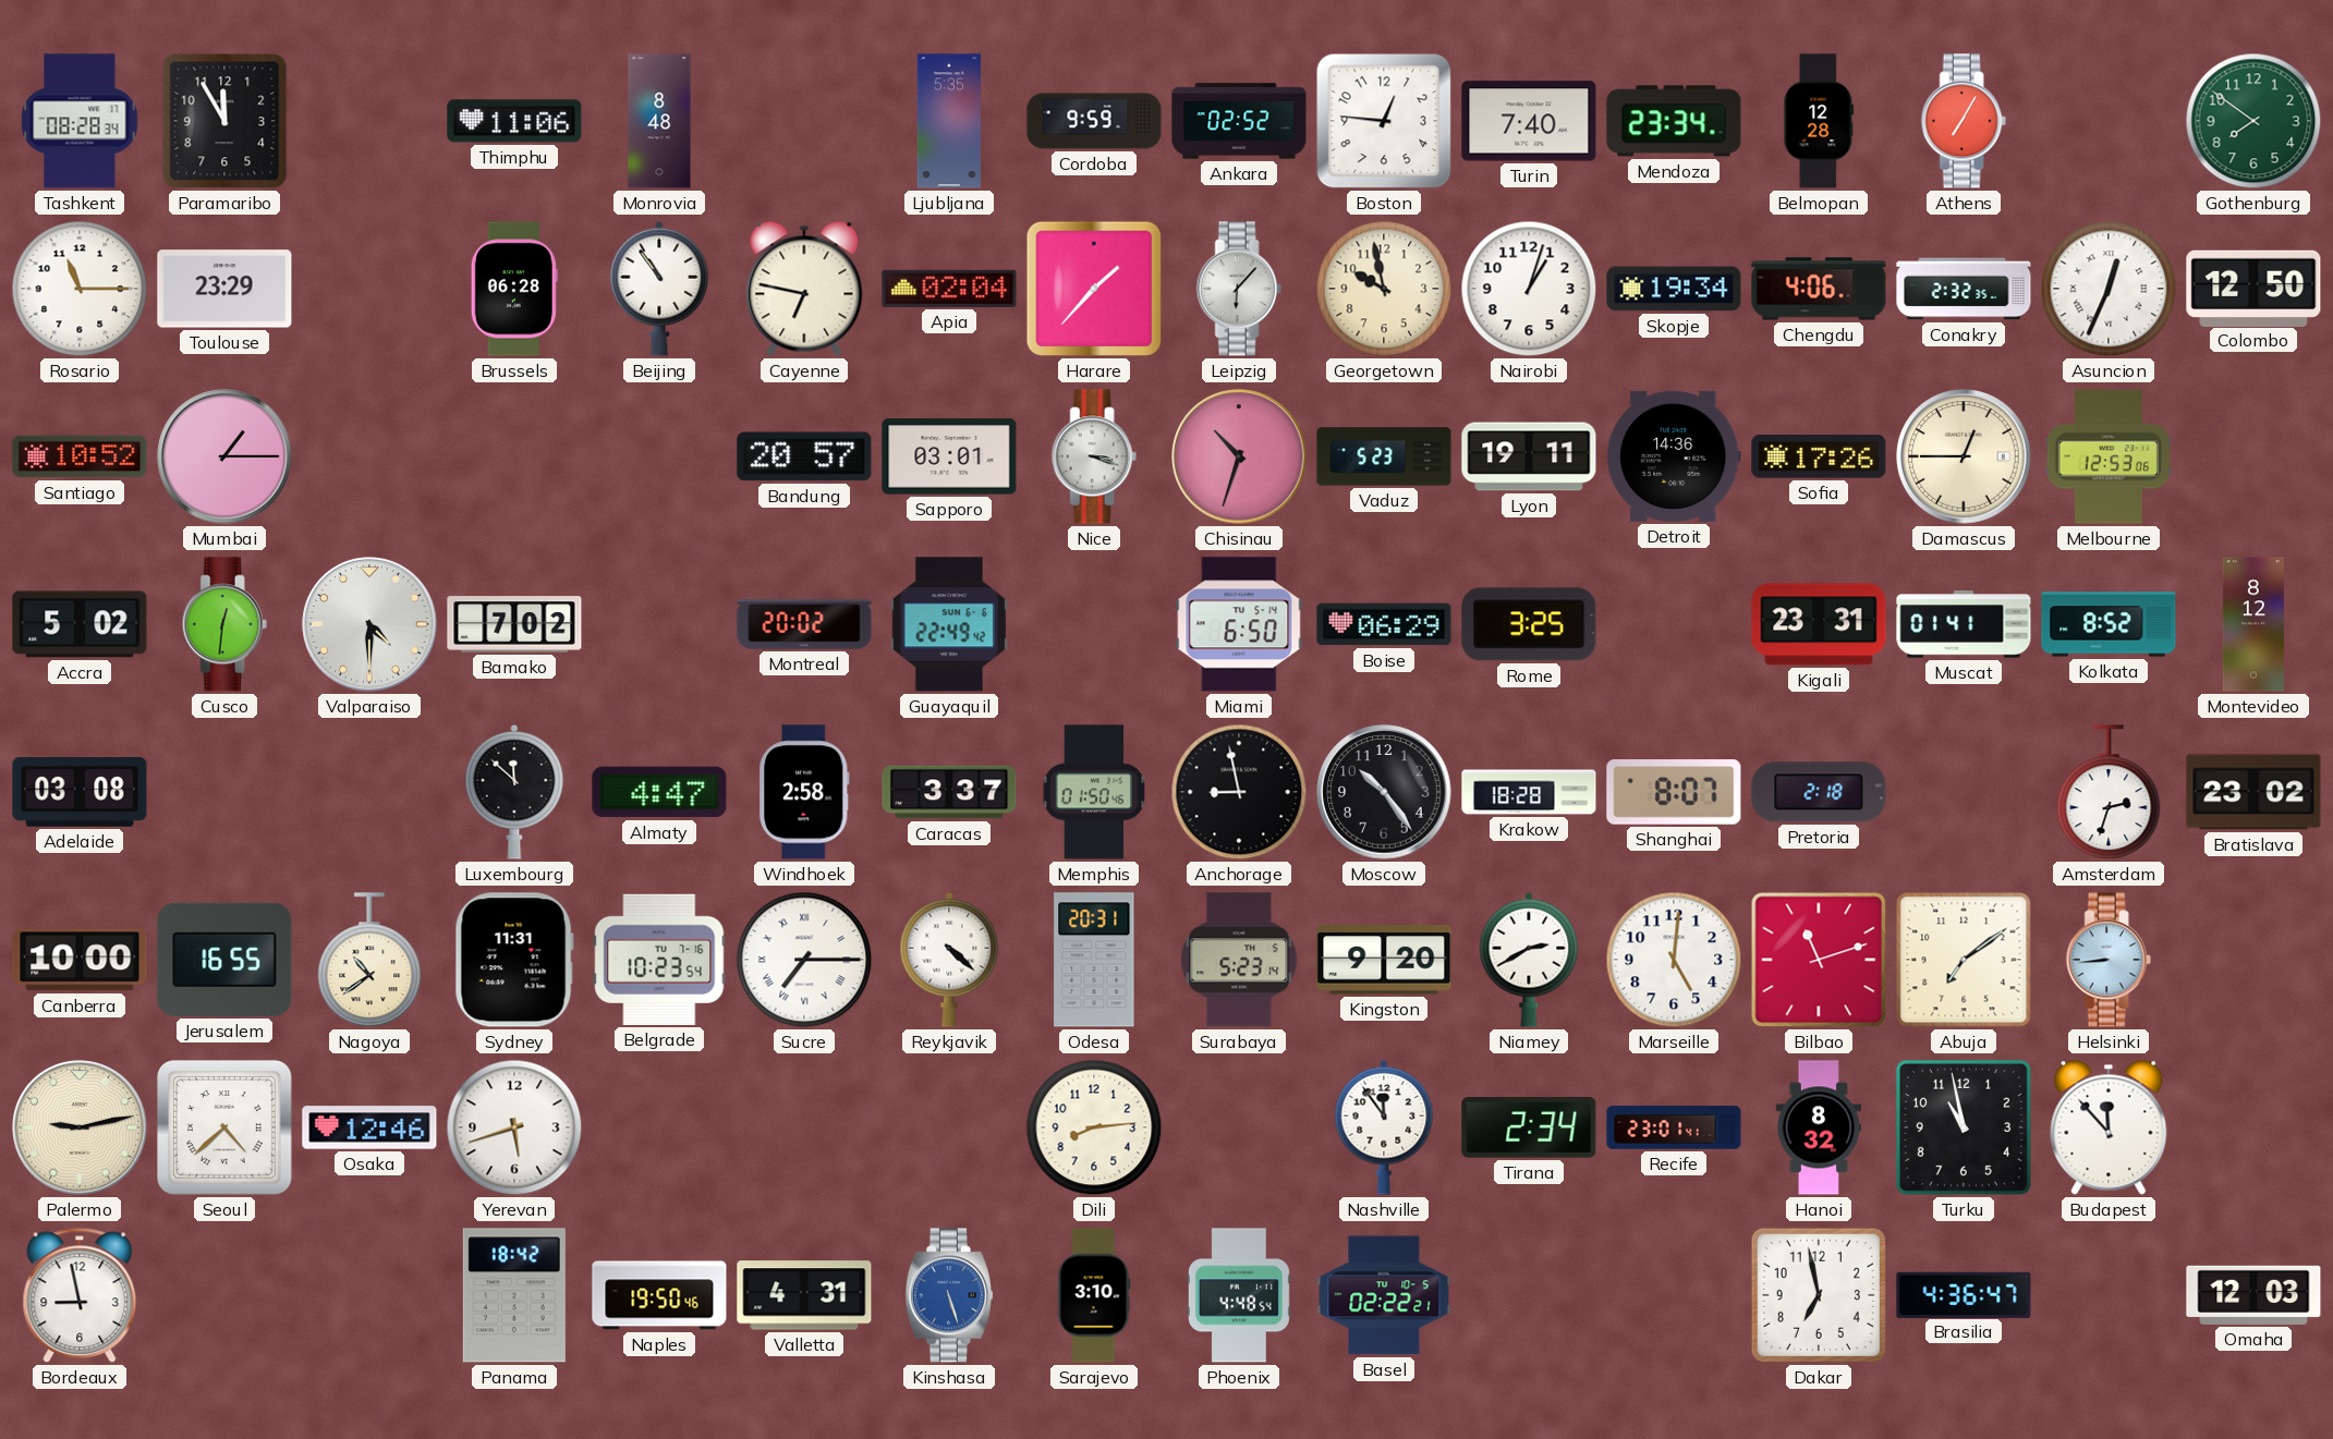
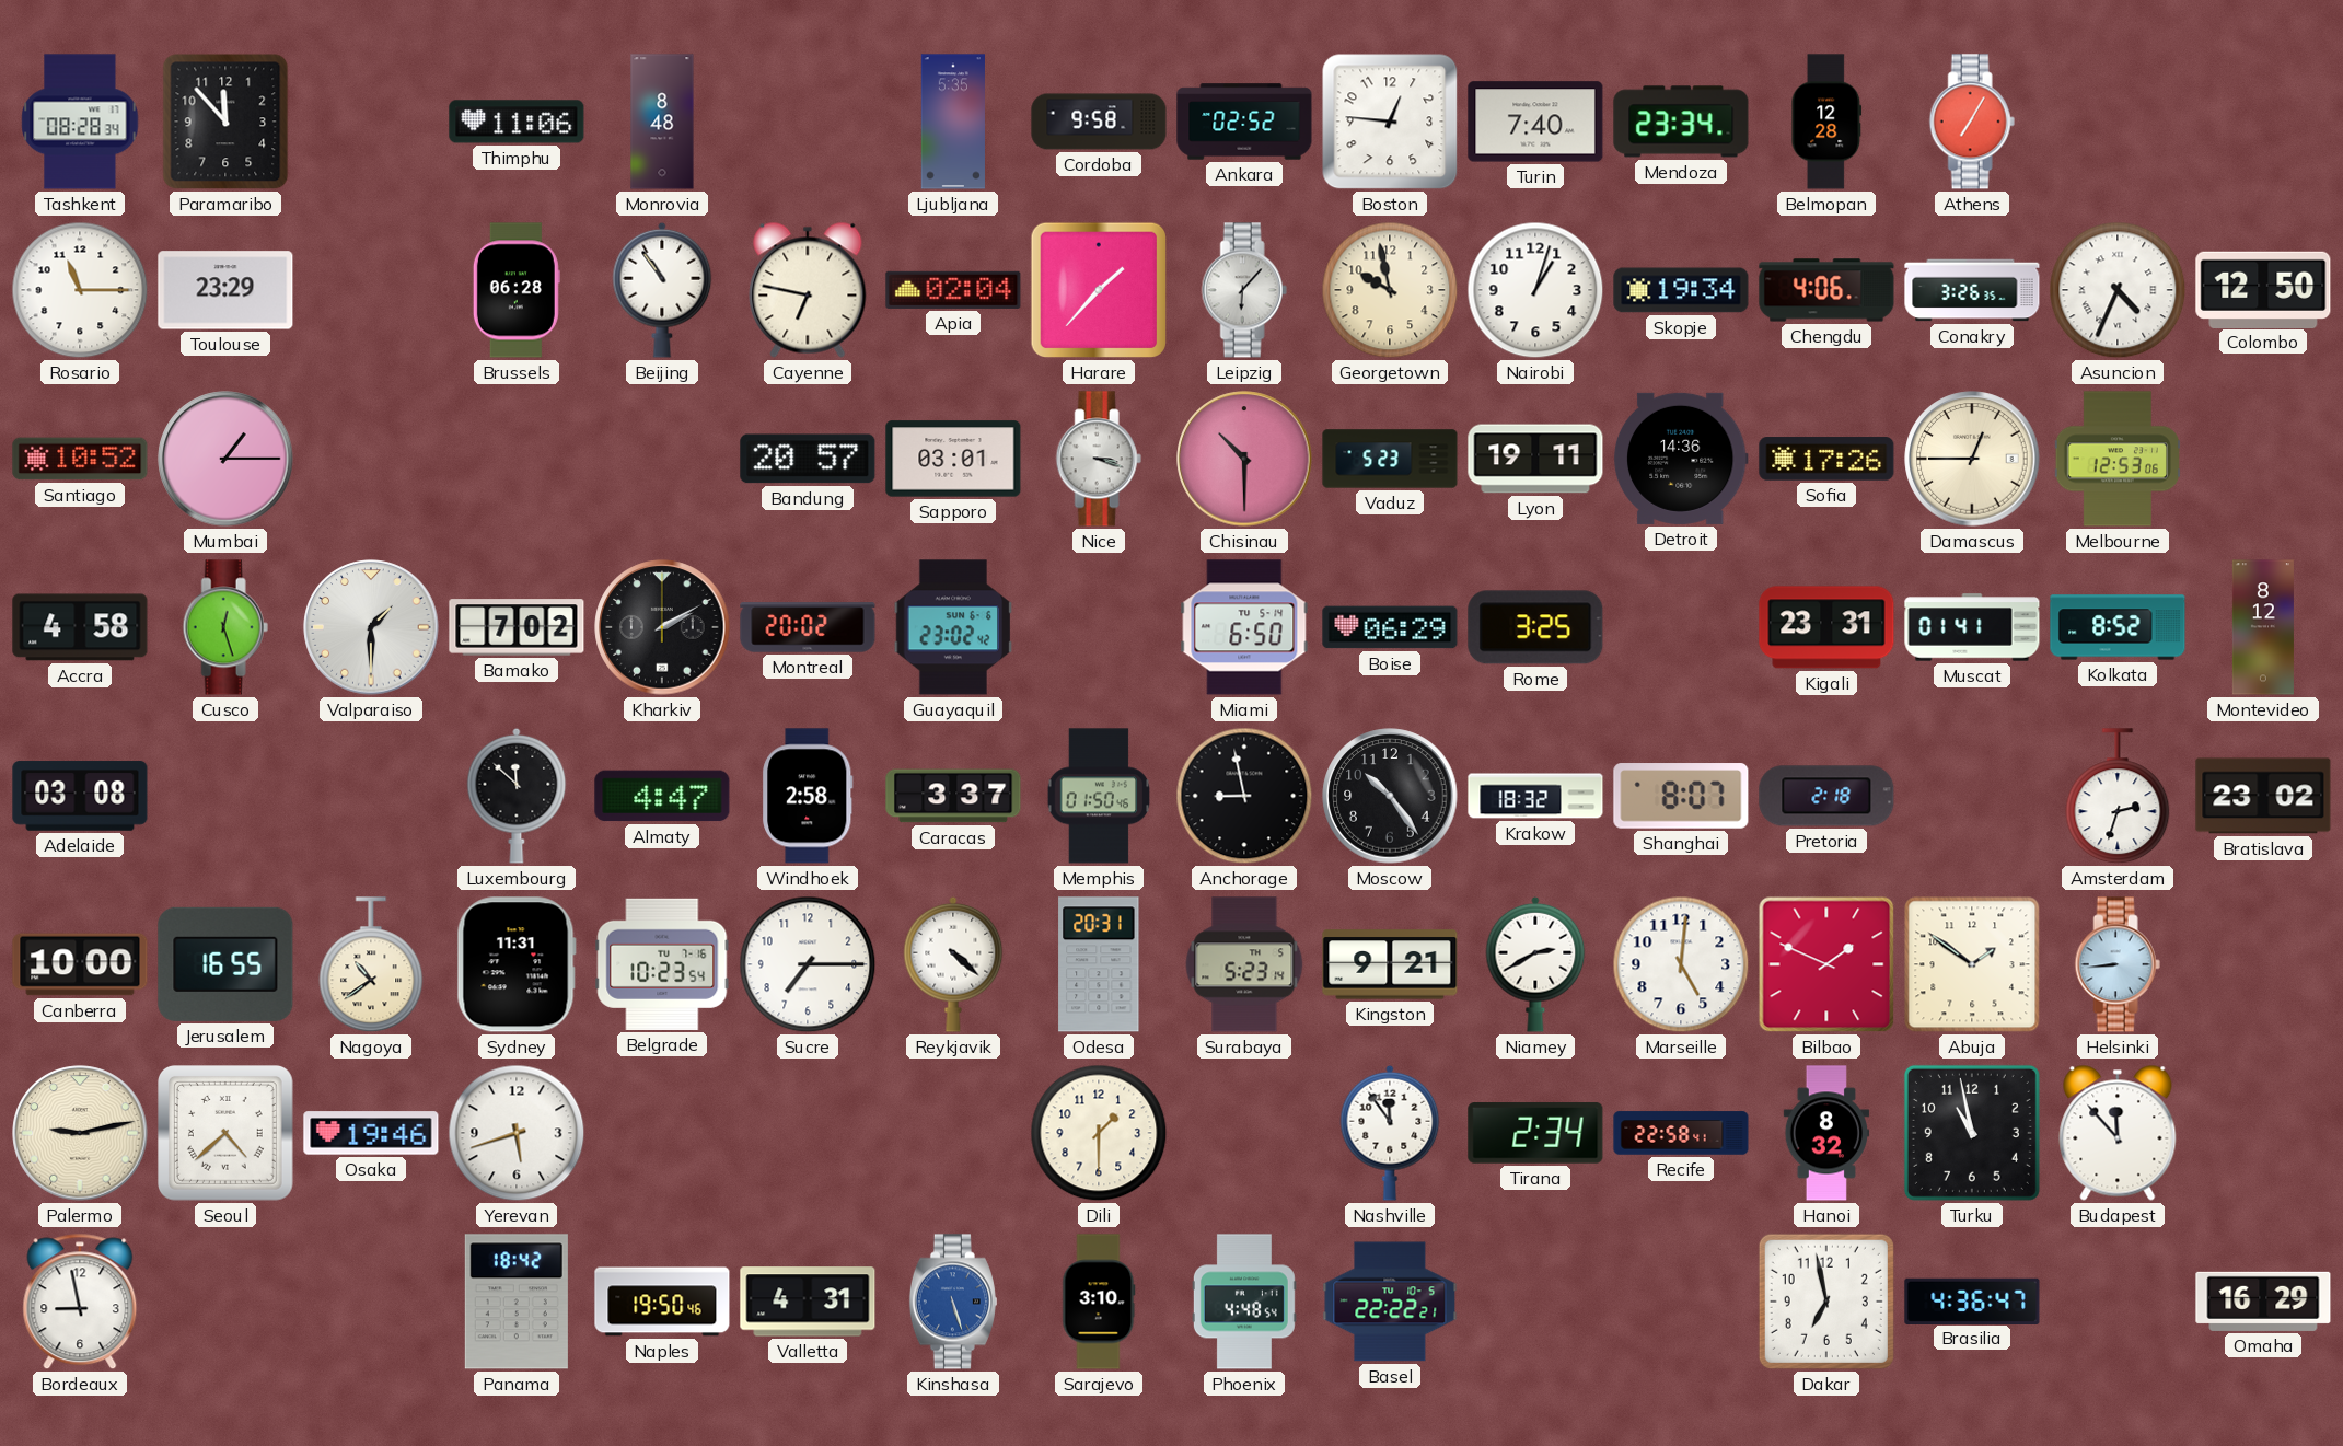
Paramaribo: 11:55 -> 11:53
Cordoba: 9:59 -> 9:58
Gothenburg: 7:51 -> none
Conakry: 2:32 -> 3:26
Asuncion: 12:34 -> 4:34
Chisinau: 10:33 -> 10:30
Accra: 5:02 -> 4:58
Cusco: 12:31 -> 12:27
Valparaiso: 4:30 -> 1:30
Kharkiv: none -> 2:10
Guayaquil: 22:49 -> 23:02
Krakow: 18:28 -> 18:32
Sucre numerals: Roman -> Arabic
Kingston: 9:20 -> 9:21
Bilbao: 11:12 -> 1:49
Abuja: 7:09 -> 1:51
Osaka: 12:46 -> 19:46
Dili: 8:14 -> 1:30
Recife: 23:01 -> 22:58
Basel: 02:22 -> 22:22
Omaha: 12:03 -> 16:29
